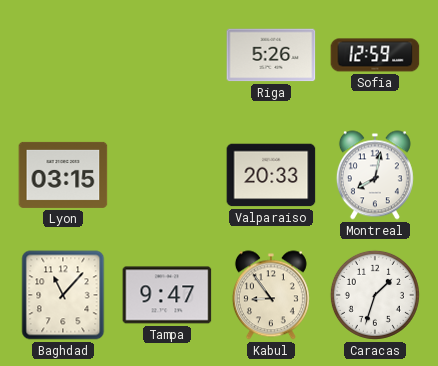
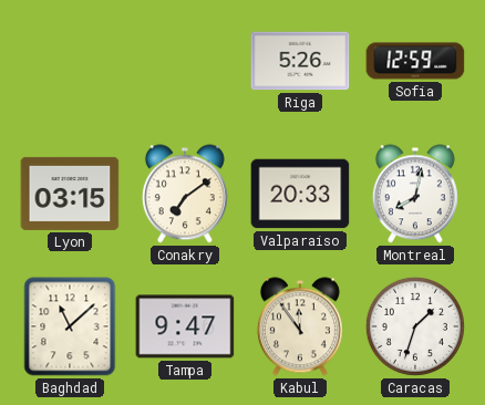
Conakry: none -> 7:09
Baghdad: 11:07 -> 11:08
Kabul: 8:54 -> 11:54
